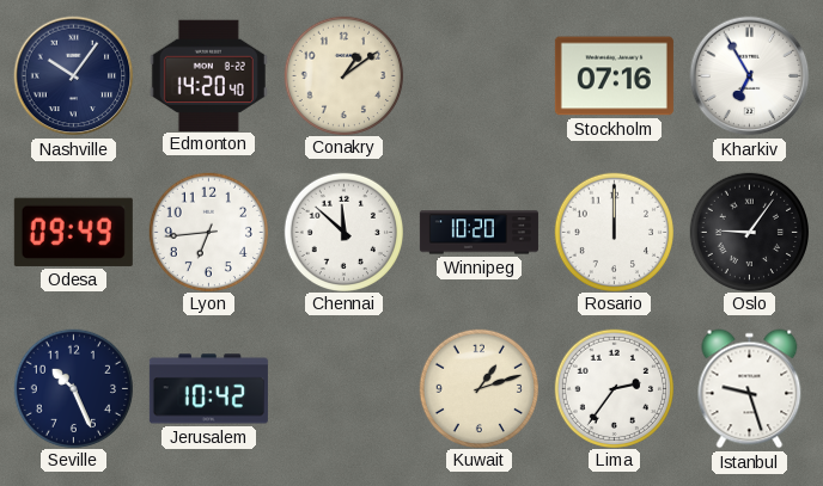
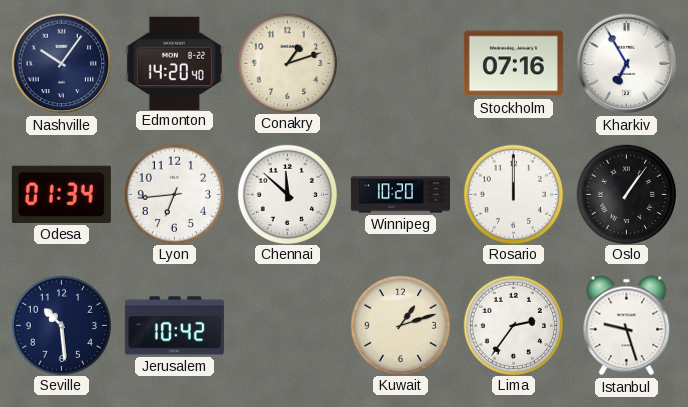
Conakry: 1:09 -> 1:12
Odesa: 09:49 -> 01:34
Oslo: 9:06 -> 1:06
Seville: 10:26 -> 10:29
